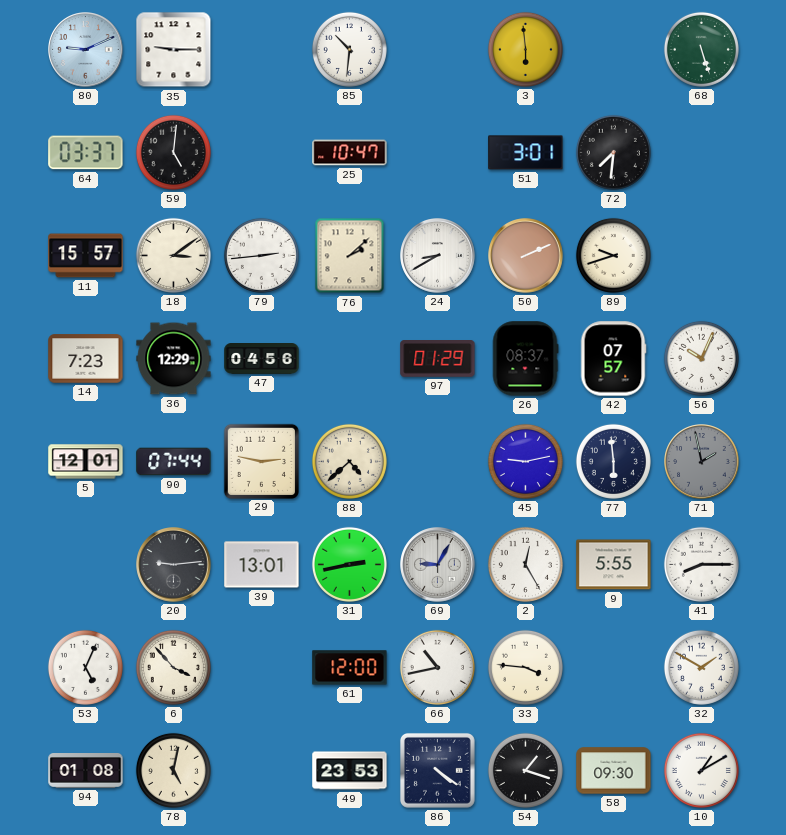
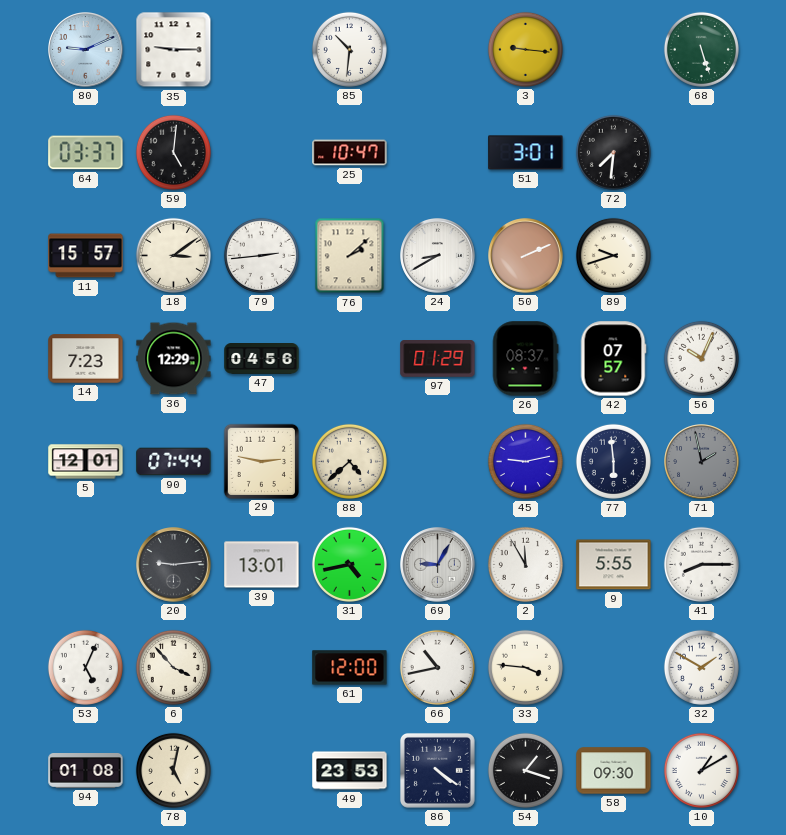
3: 5:59 -> 9:16
31: 2:43 -> 4:43
2: 12:25 -> 11:55
